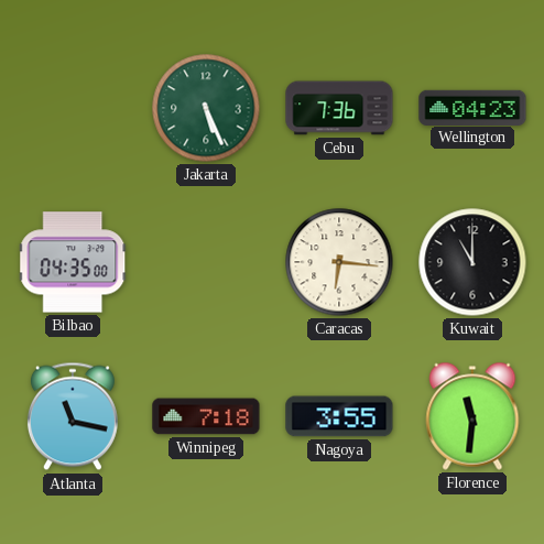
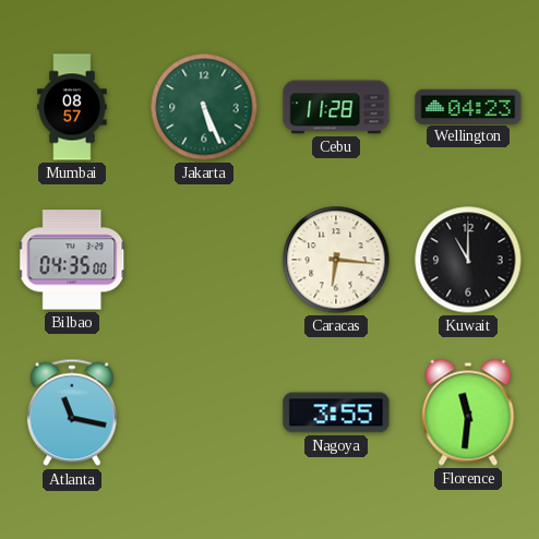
Mumbai: none -> 08:57
Cebu: 7:36 -> 11:28
Winnipeg: 7:18 -> none
